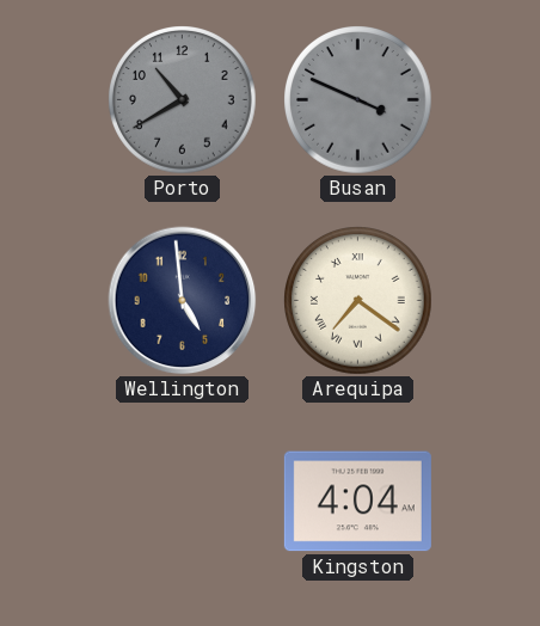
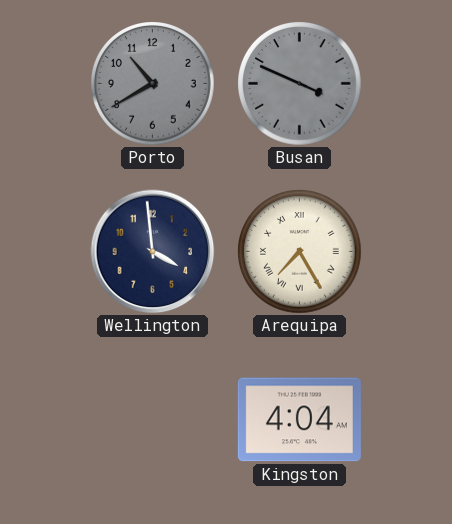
Wellington: 4:59 -> 3:59
Arequipa: 7:21 -> 7:25
